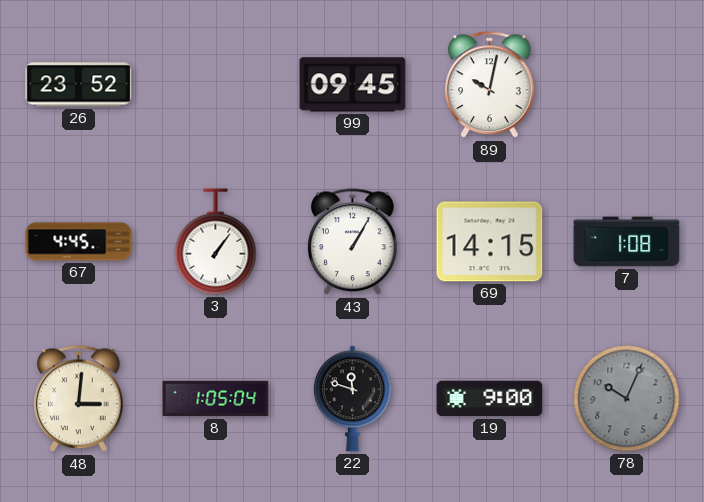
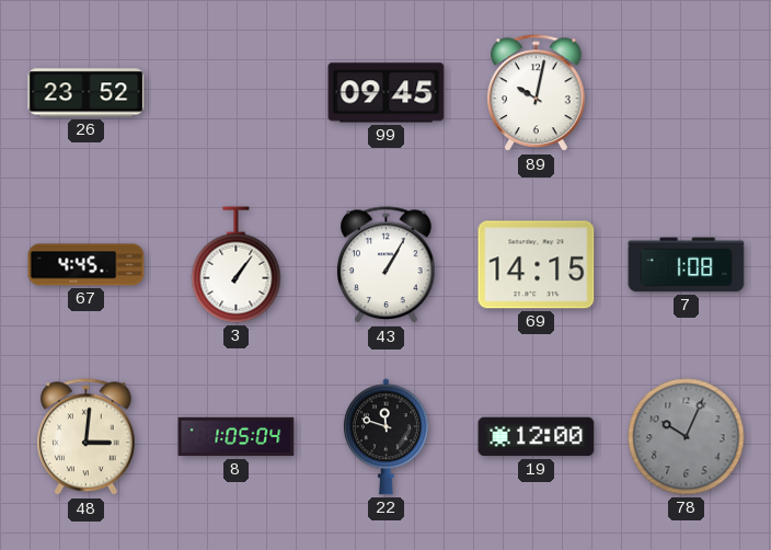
19: 9:00 -> 12:00
